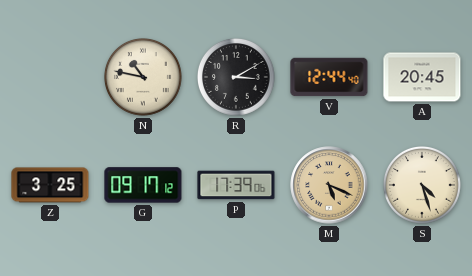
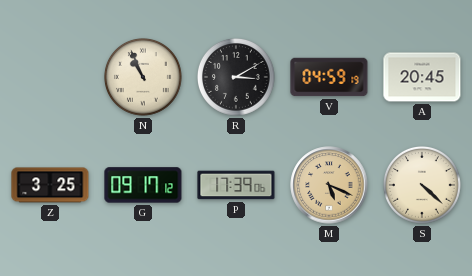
N: 10:47 -> 10:56
V: 12:44 -> 04:59
S: 4:27 -> 4:22
